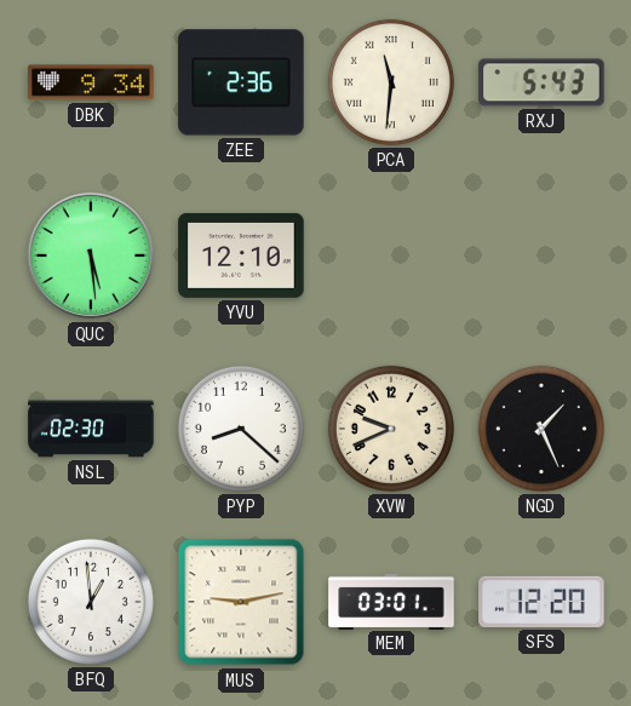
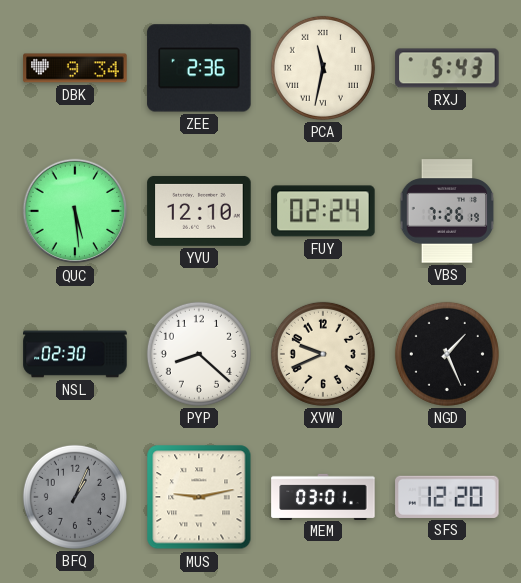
PCA: 11:31 -> 11:32
FUY: none -> 02:24
VBS: none -> 7:26
BFQ: 12:59 -> 1:04
BFQ dial: white -> grey
